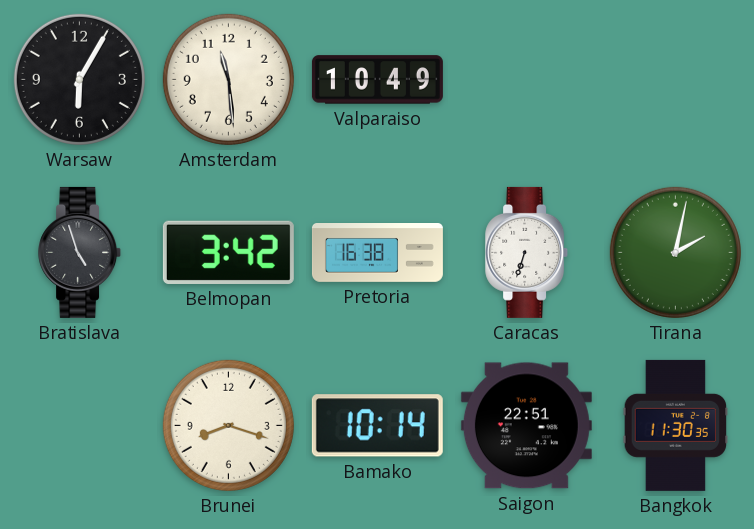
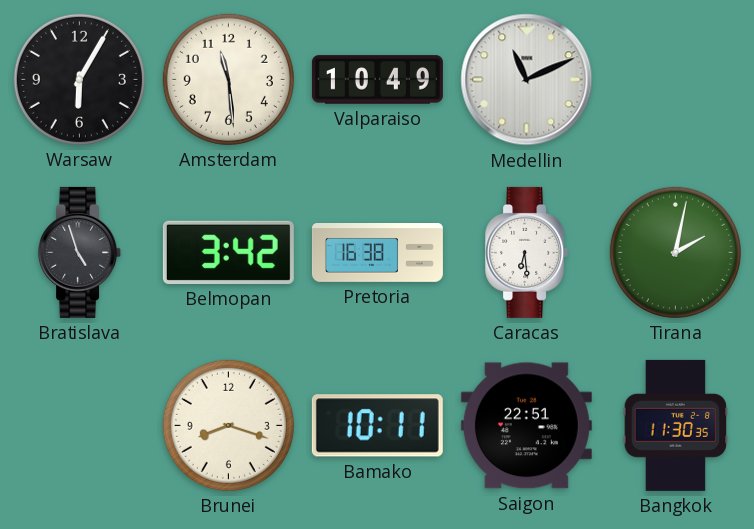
Medellin: none -> 11:11
Caracas: 6:33 -> 6:29
Bamako: 10:14 -> 10:11
